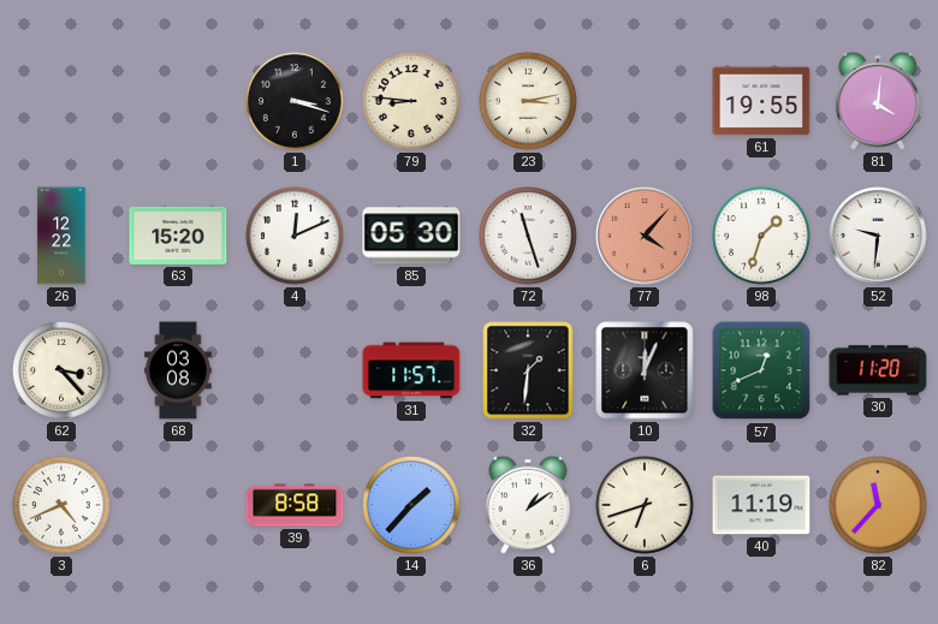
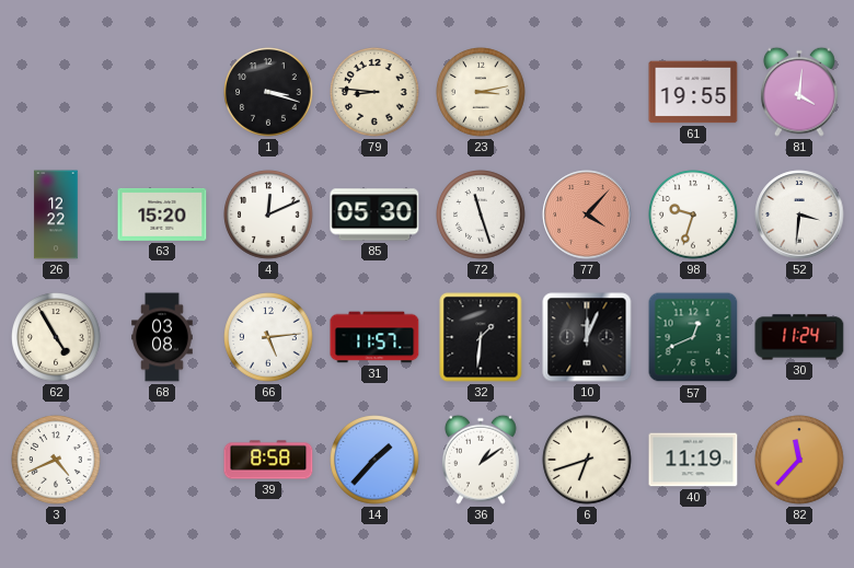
98: 1:33 -> 9:33
52: 9:31 -> 3:31
62: 3:23 -> 4:55
66: none -> 5:14
30: 11:20 -> 11:24
